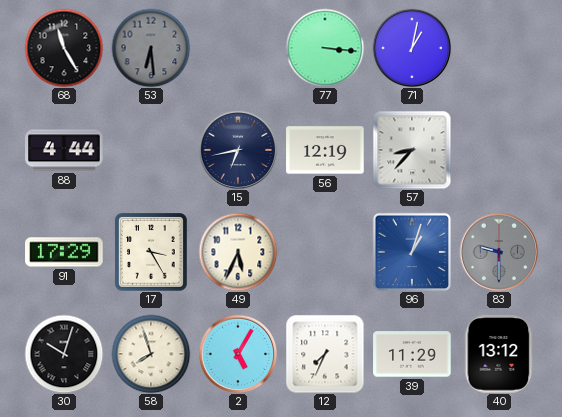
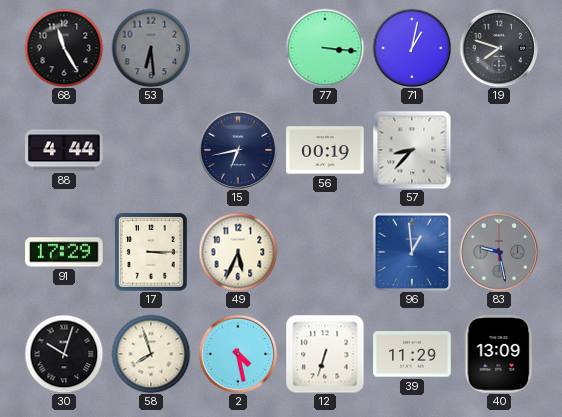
19: none -> 7:48
56: 12:19 -> 00:19
17: 3:25 -> 3:15
96: 1:03 -> 12:59
83: 9:30 -> 9:28
2: 5:05 -> 4:28
12: 7:34 -> 6:33
40: 13:12 -> 13:09
